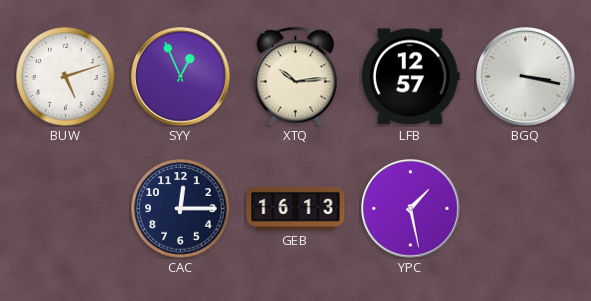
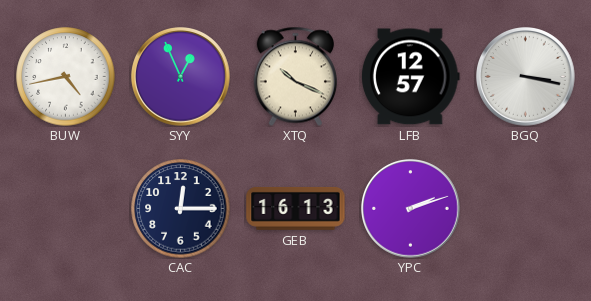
BUW: 5:12 -> 4:43
XTQ: 10:14 -> 10:19
YPC: 1:28 -> 2:12
